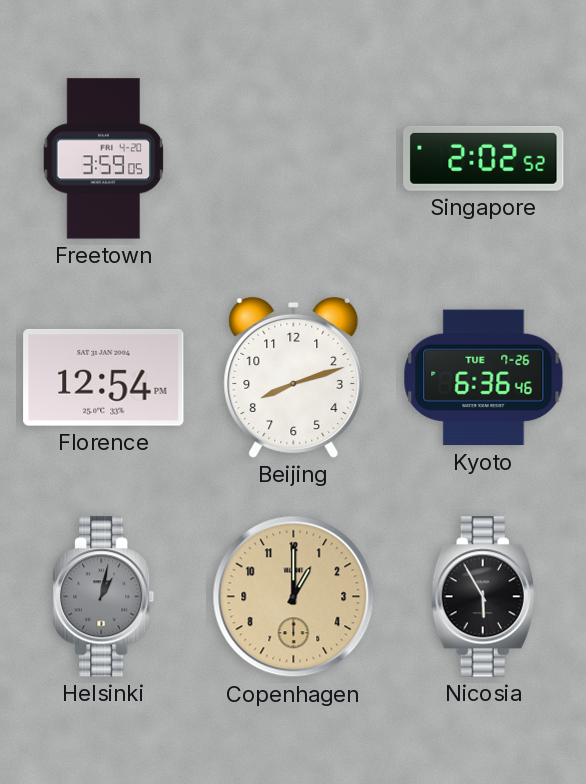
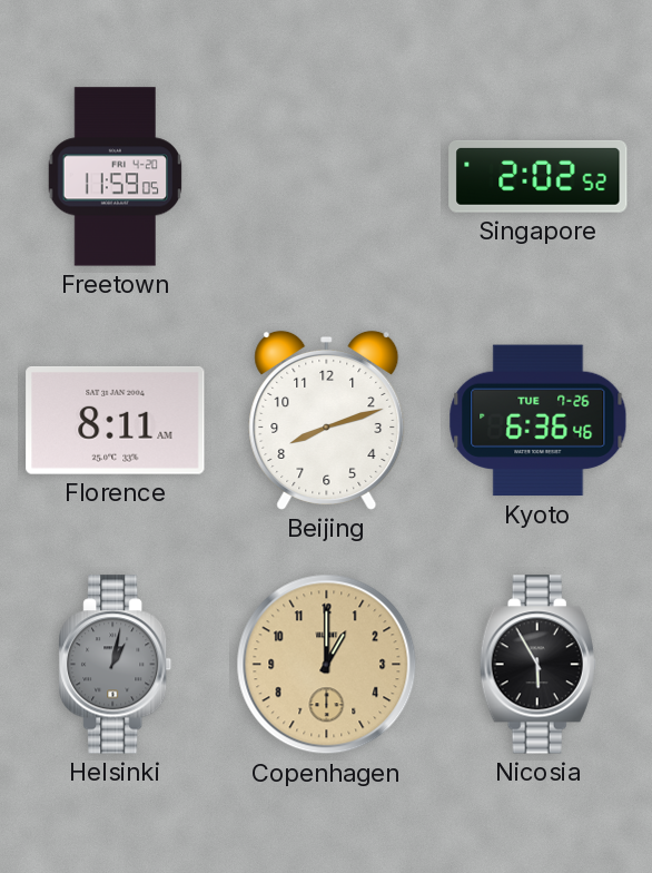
Freetown: 3:59 -> 11:59
Florence: 12:54 -> 8:11
